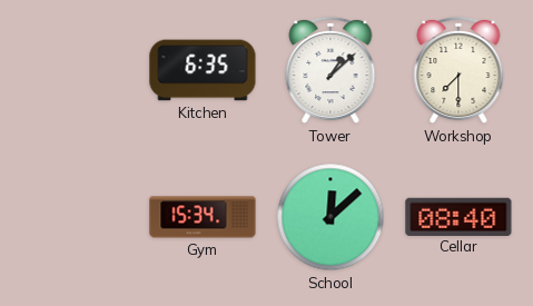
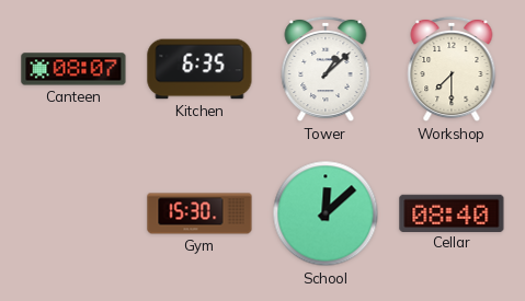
Canteen: none -> 08:07
Gym: 15:34 -> 15:30
